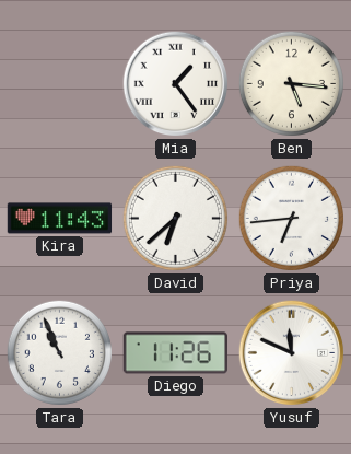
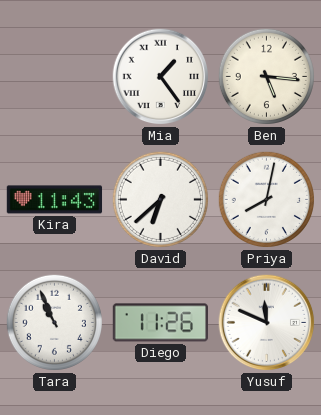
Priya: 6:44 -> 8:02
